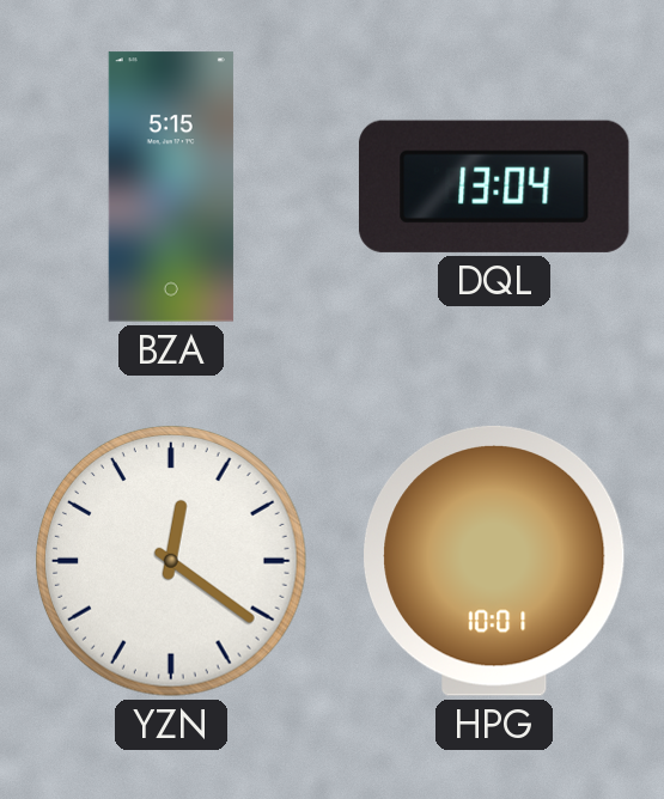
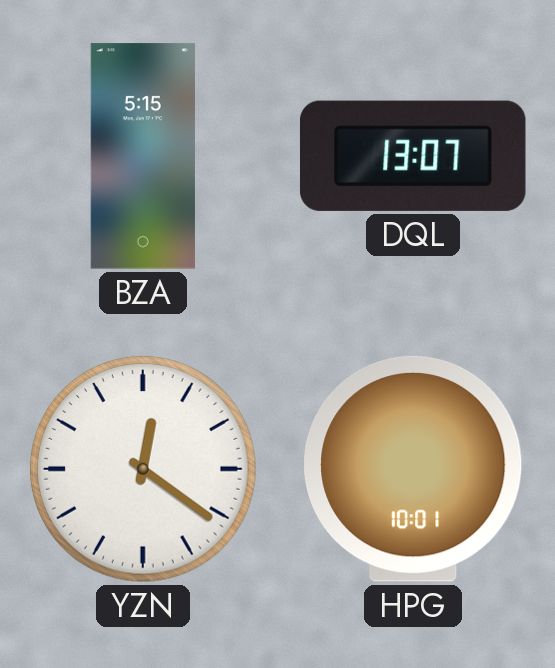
DQL: 13:04 -> 13:07
